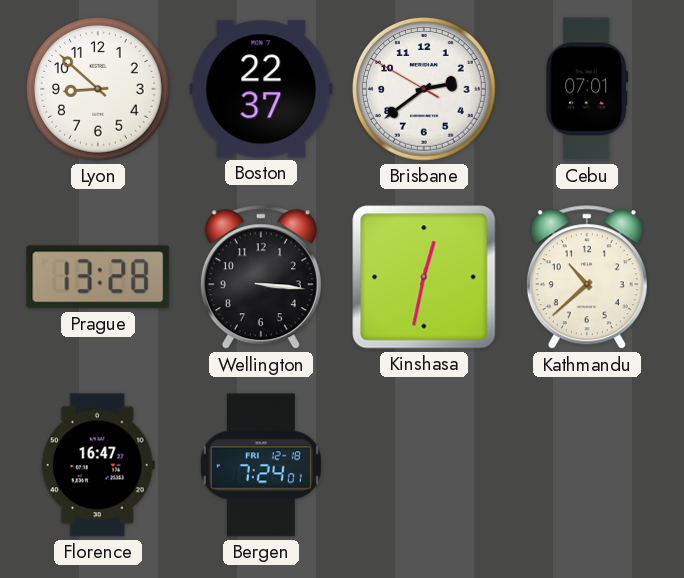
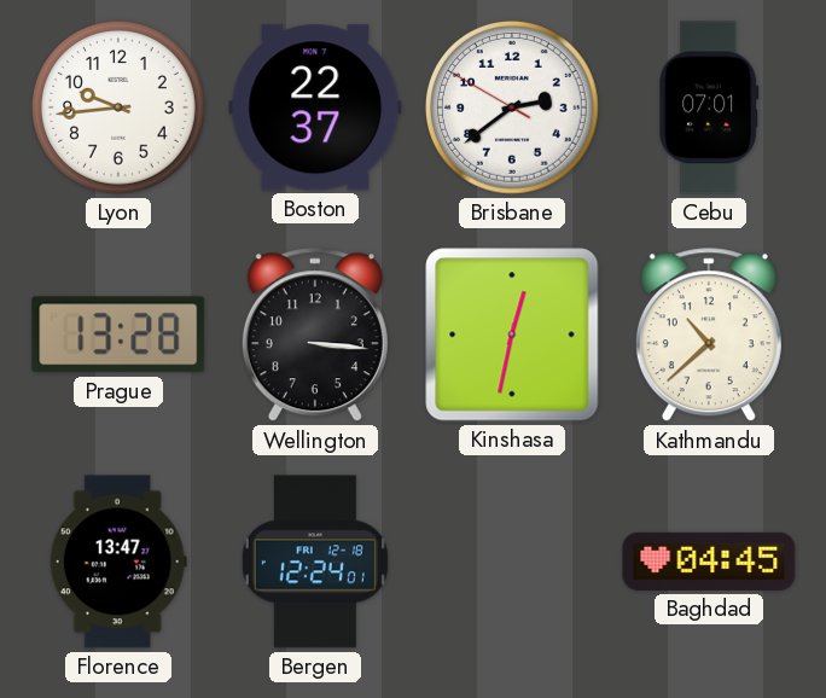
Lyon: 8:52 -> 9:44
Florence: 16:47 -> 13:47
Bergen: 7:24 -> 12:24
Baghdad: none -> 04:45
